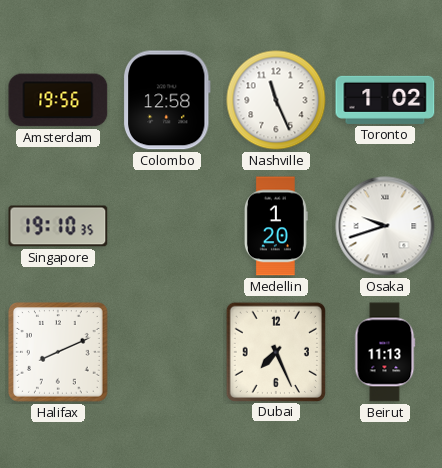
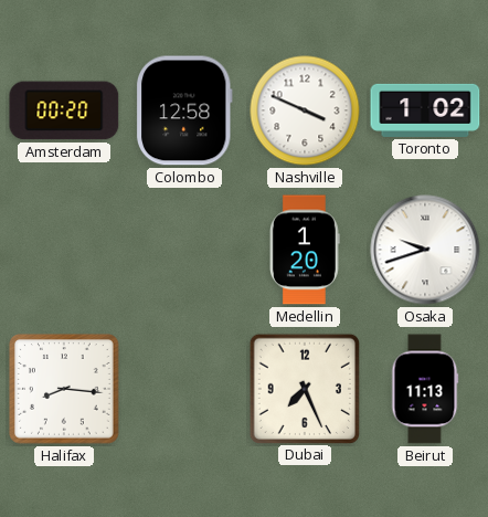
Amsterdam: 19:56 -> 00:20
Nashville: 11:26 -> 3:49
Singapore: 19:10 -> none
Halifax: 8:11 -> 8:16
